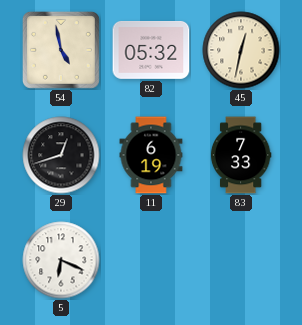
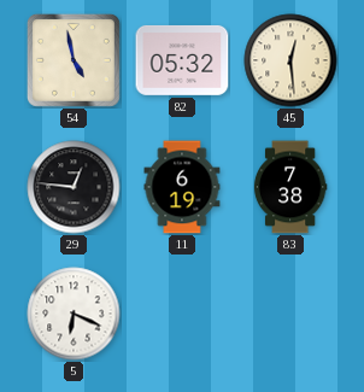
45: 12:32 -> 12:29
29: 12:42 -> 12:46
83: 7:33 -> 7:38
